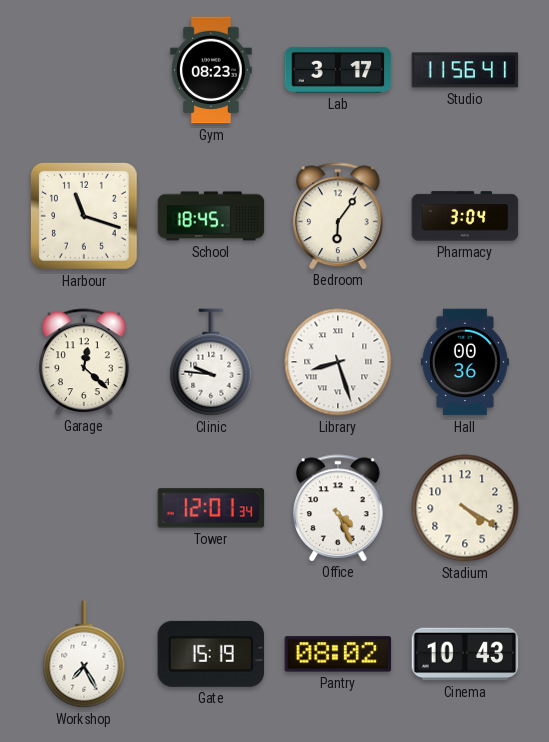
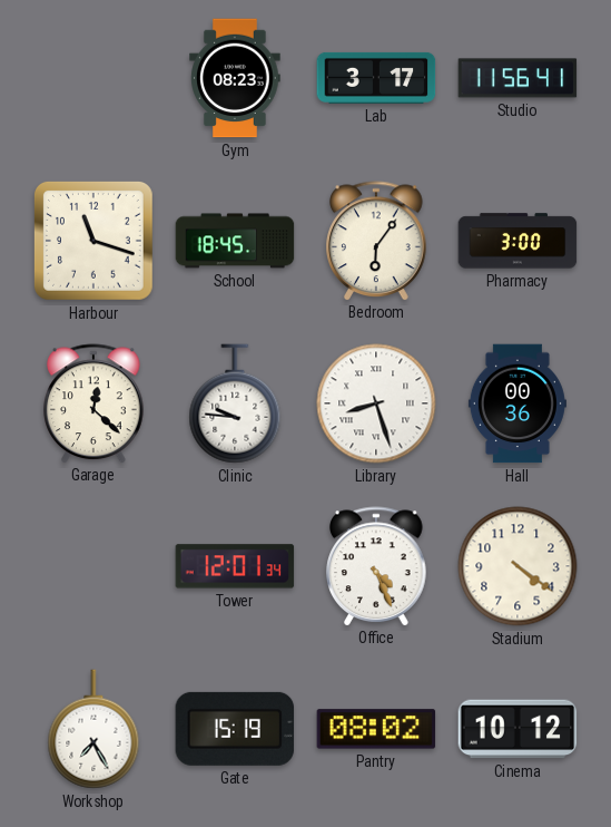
Pharmacy: 3:04 -> 3:00
Stadium: 4:20 -> 4:21
Cinema: 10:43 -> 10:12
